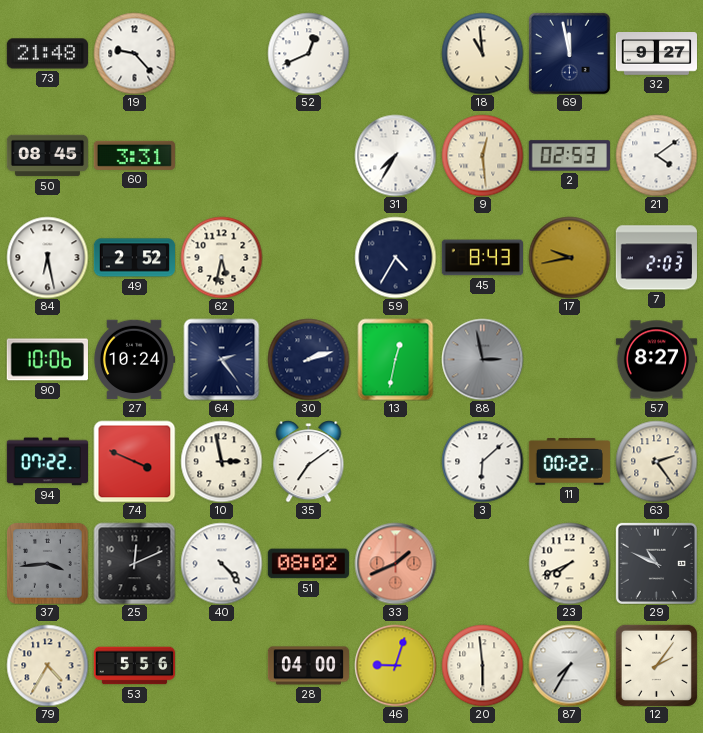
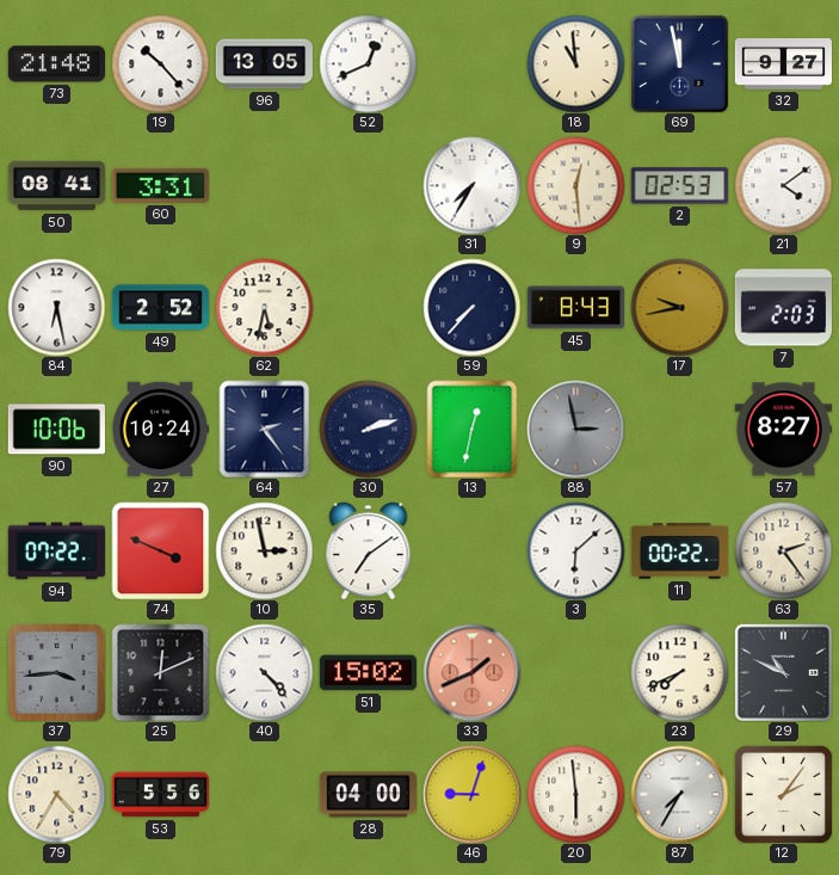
19: 9:23 -> 10:23
96: none -> 13:05
50: 08:45 -> 08:41
59: 4:35 -> 7:37
51: 08:02 -> 15:02
